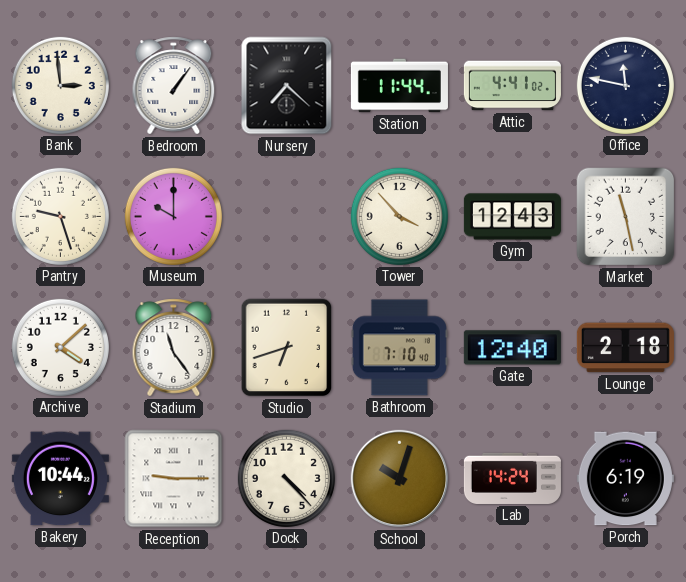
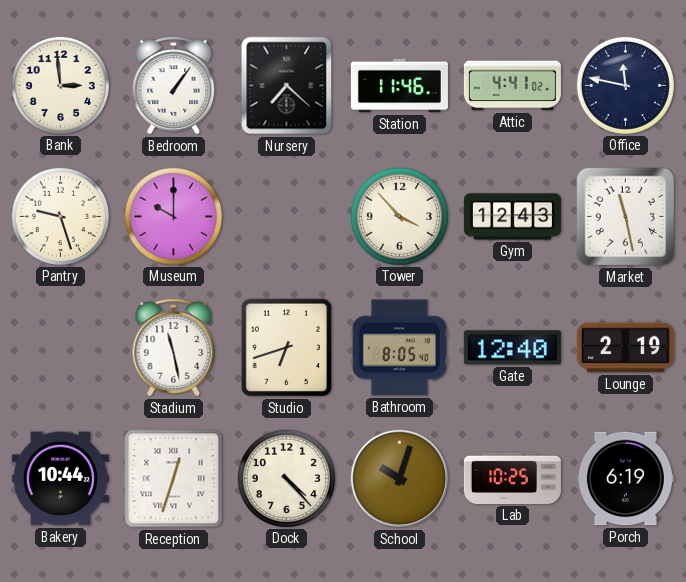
Station: 11:44 -> 11:46
Archive: 4:08 -> none
Stadium: 11:24 -> 11:28
Bathroom: 7:10 -> 8:05
Lounge: 2:18 -> 2:19
Reception: 9:15 -> 12:33
Lab: 14:24 -> 10:25
